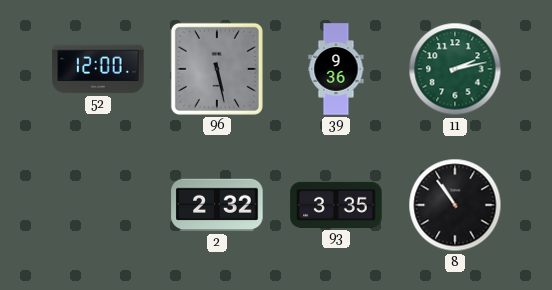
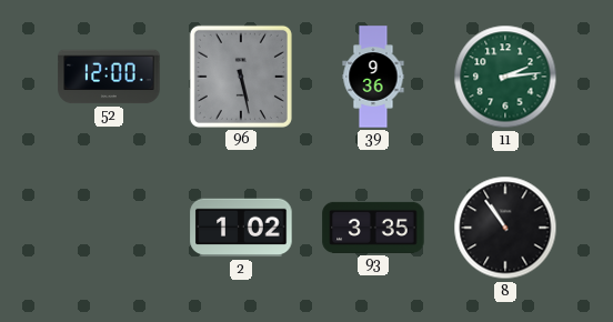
11: 2:13 -> 2:14
2: 2:32 -> 1:02
